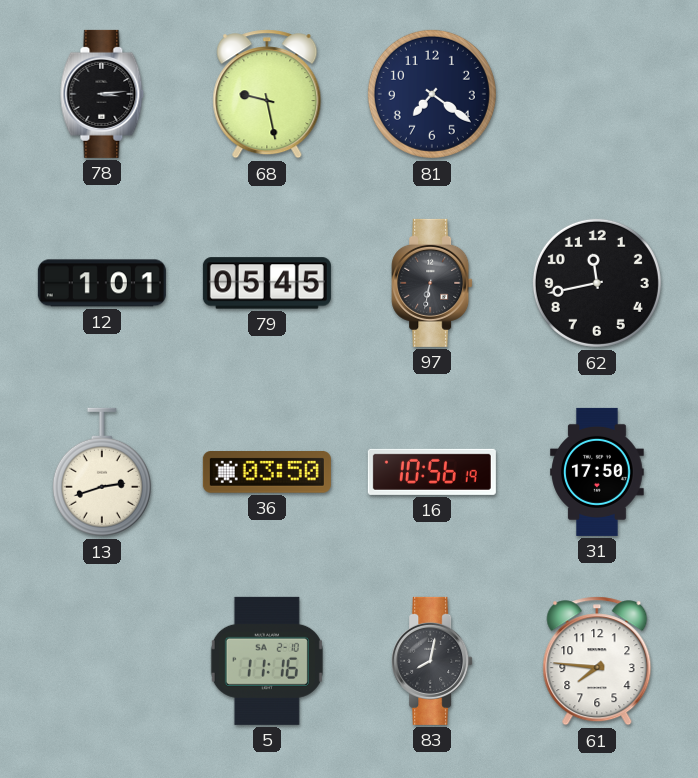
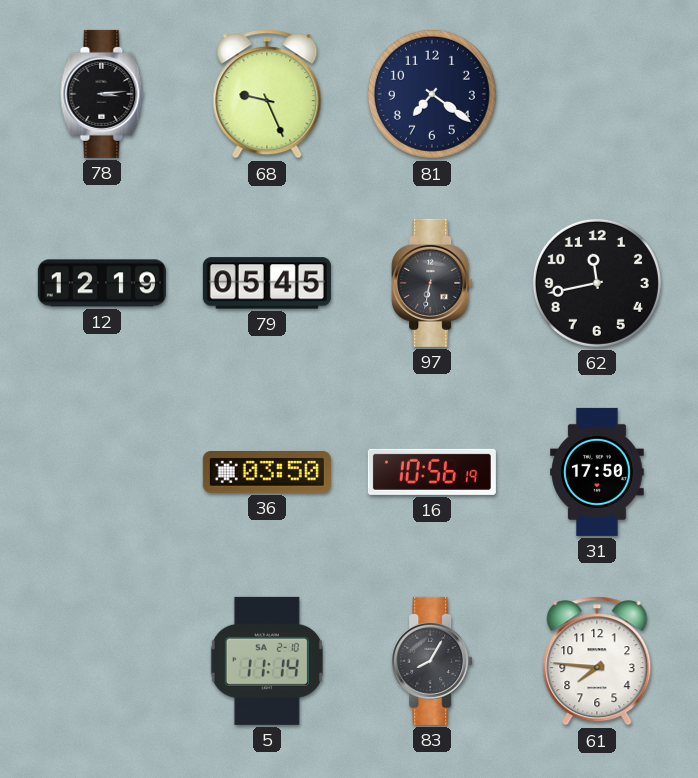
68: 9:28 -> 9:26
12: 1:01 -> 12:19
13: 2:42 -> none
5: 11:16 -> 11:14
83: 8:02 -> 8:05
